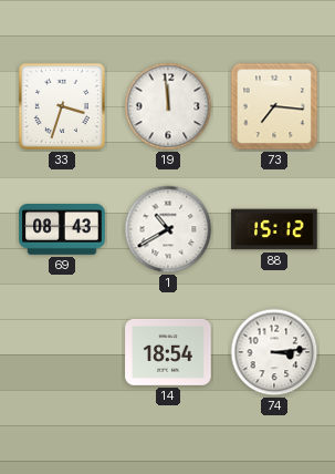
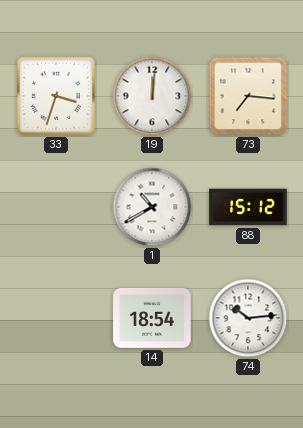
19: 11:59 -> 12:01
69: 08:43 -> none
74: 3:14 -> 10:14
